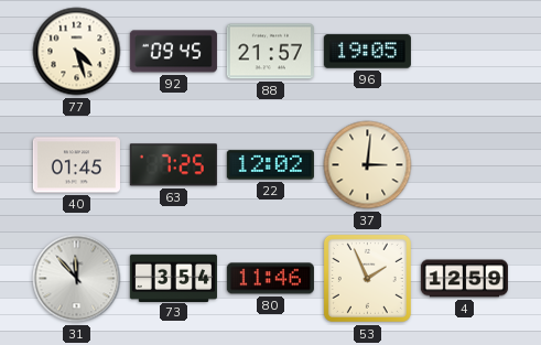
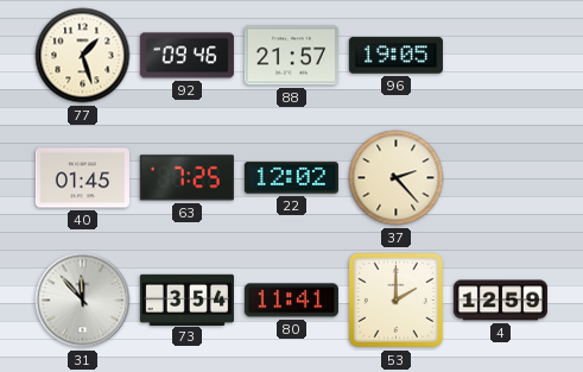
77: 4:27 -> 1:27
92: 09:45 -> 09:46
37: 3:01 -> 2:23
80: 11:46 -> 11:41
53: 1:56 -> 2:00
